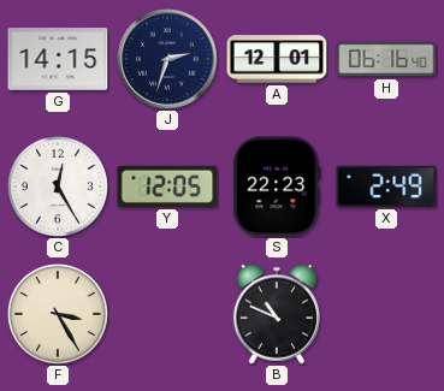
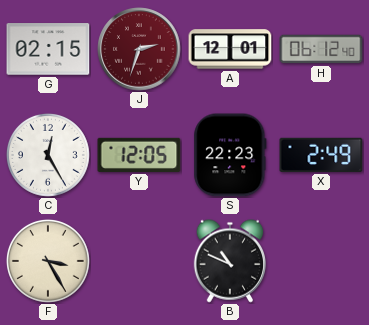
G: 14:15 -> 02:15
J dial: navy -> burgundy
H: 06:16 -> 06:12
